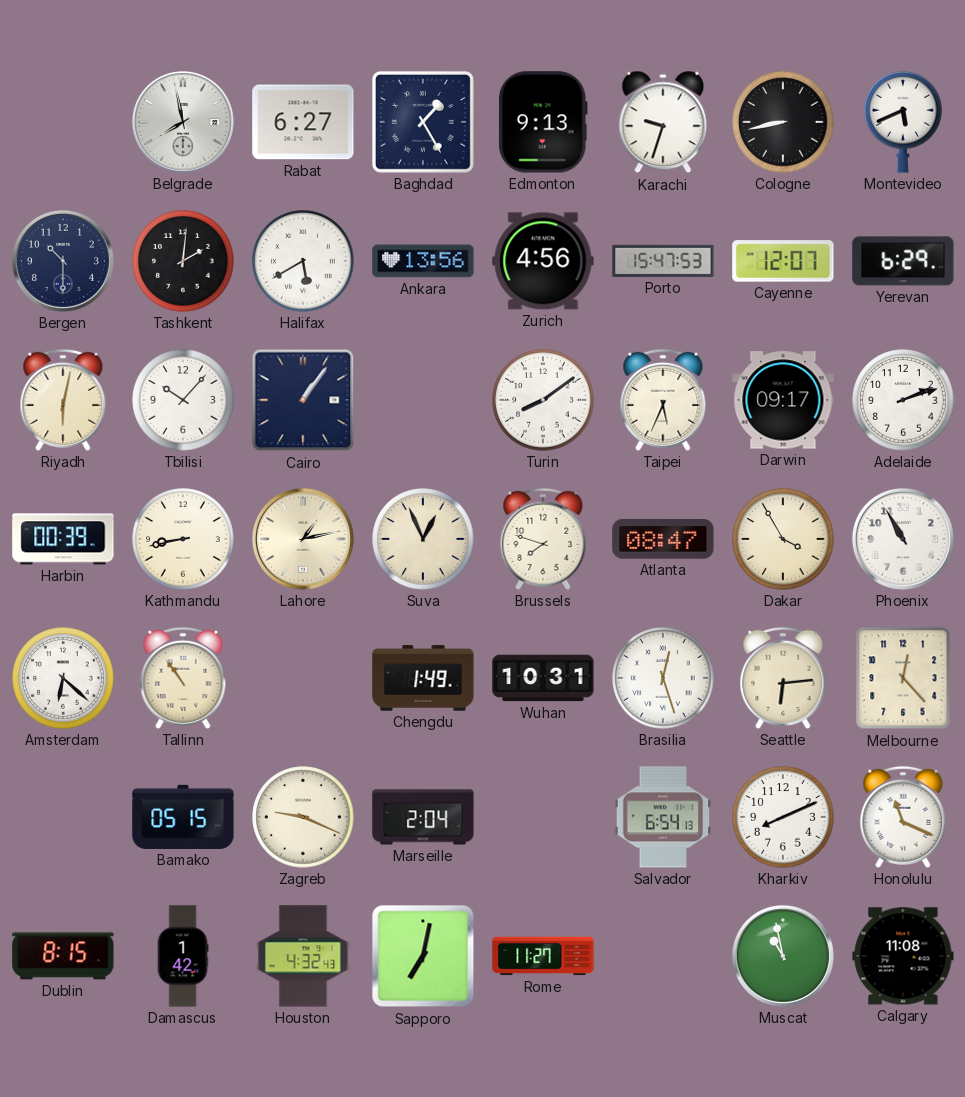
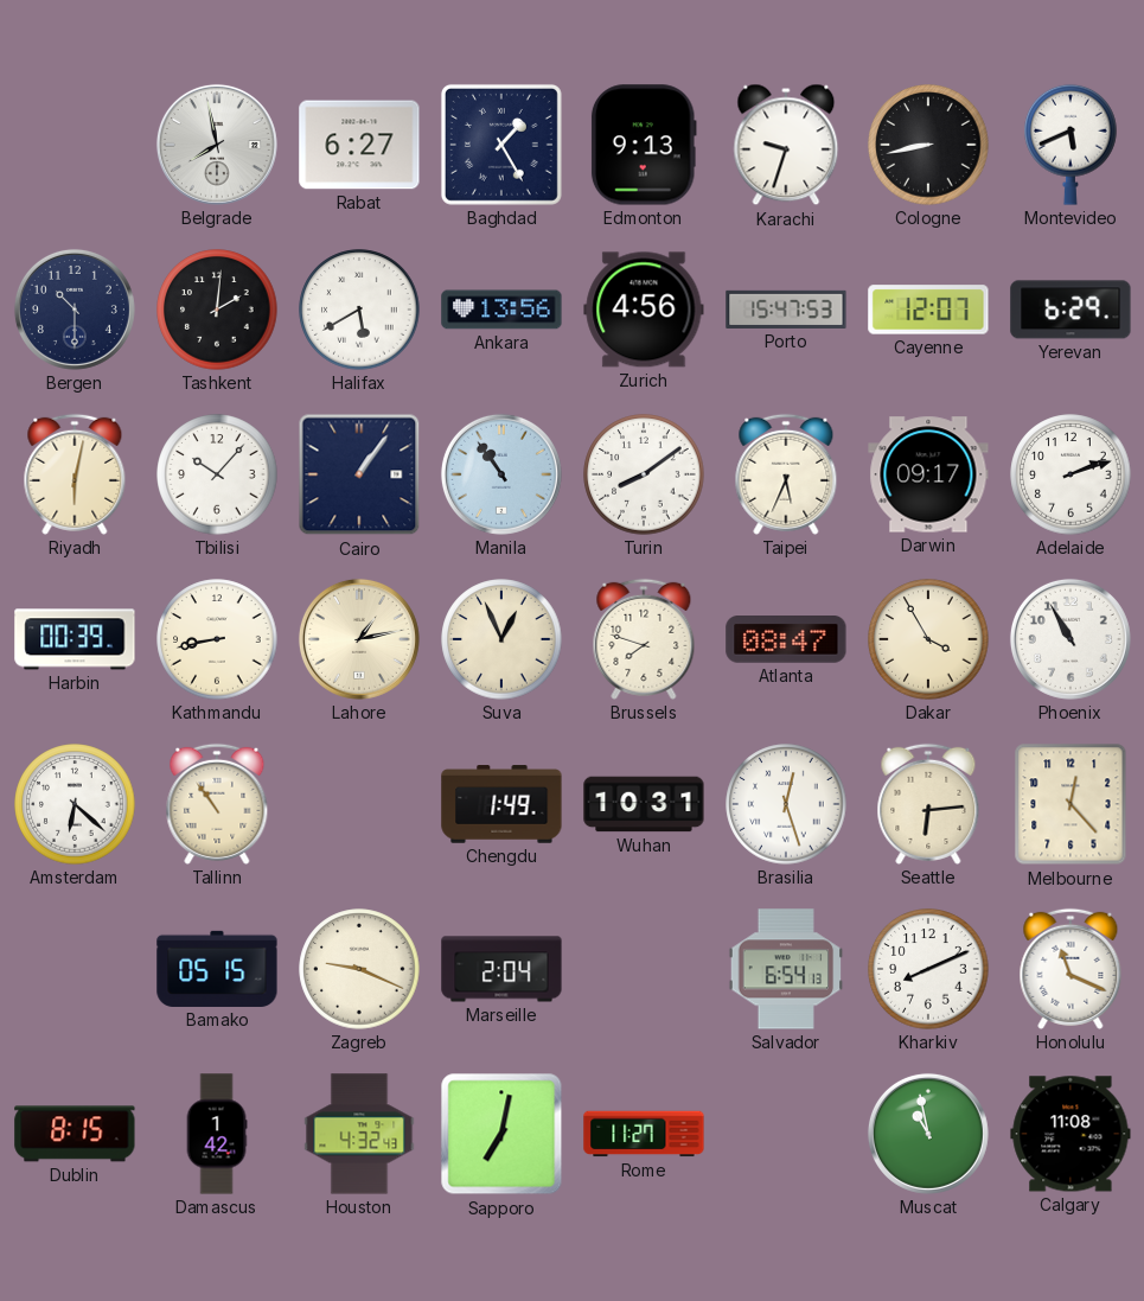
Manila: none -> 10:54
